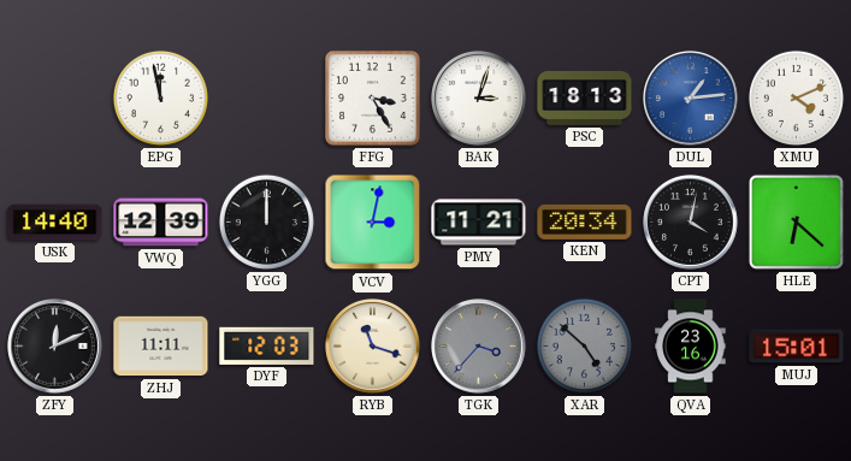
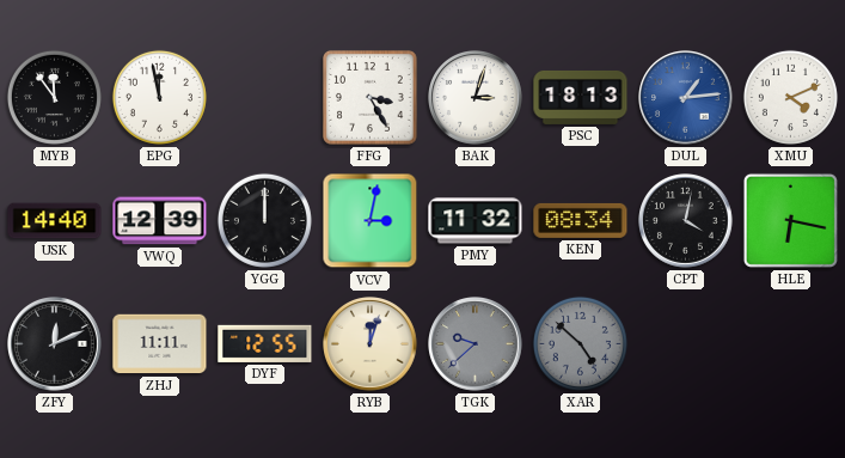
MYB: none -> 11:54
PMY: 11:21 -> 11:32
KEN: 20:34 -> 08:34
HLE: 6:22 -> 6:17
DYF: 12:03 -> 12:55
RYB: 11:18 -> 12:03
TGK: 3:37 -> 9:38
QVA: 23:16 -> none
MUJ: 15:01 -> none
